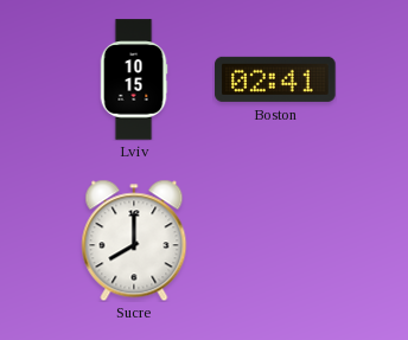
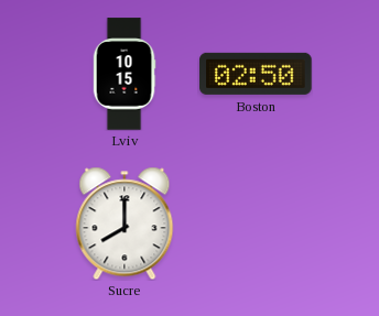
Boston: 02:41 -> 02:50
